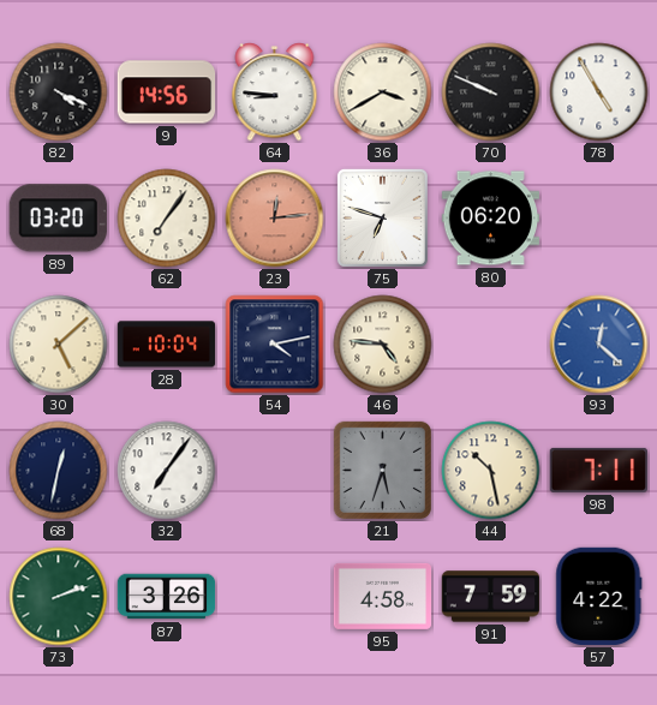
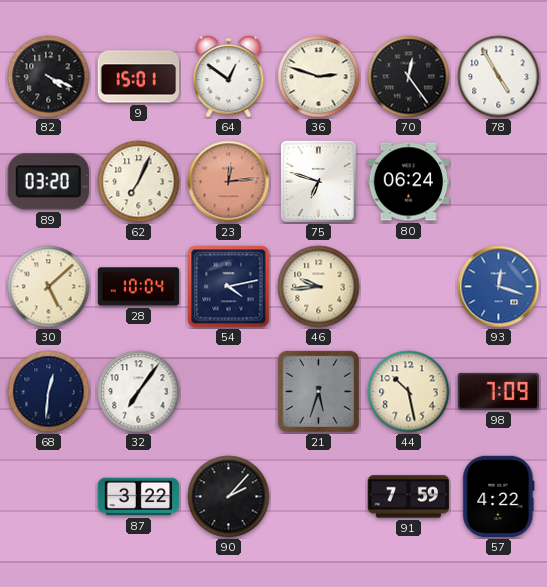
9: 14:56 -> 15:01
64: 8:46 -> 12:51
36: 3:40 -> 2:48
70: 9:49 -> 12:24
62: 7:06 -> 7:04
80: 06:20 -> 06:24
46: 4:46 -> 9:44
93: 12:22 -> 12:18
68: 12:32 -> 12:31
98: 7:11 -> 7:09
73: 2:12 -> none
87: 3:26 -> 3:22
90: none -> 2:07
95: 4:58 -> none
